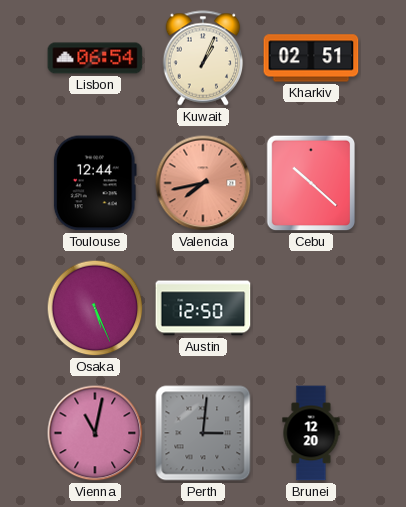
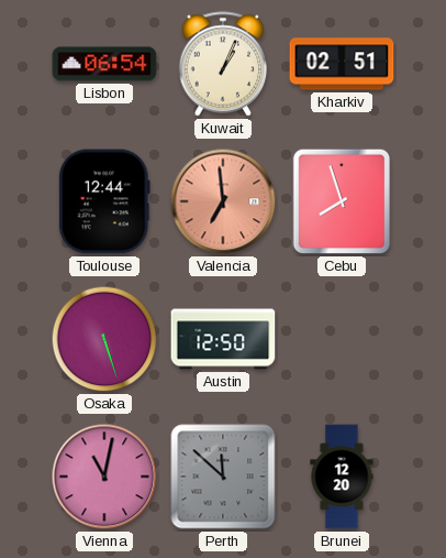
Valencia: 7:43 -> 6:59
Cebu: 10:22 -> 7:57
Osaka: 5:26 -> 5:27
Perth: 3:01 -> 11:52
